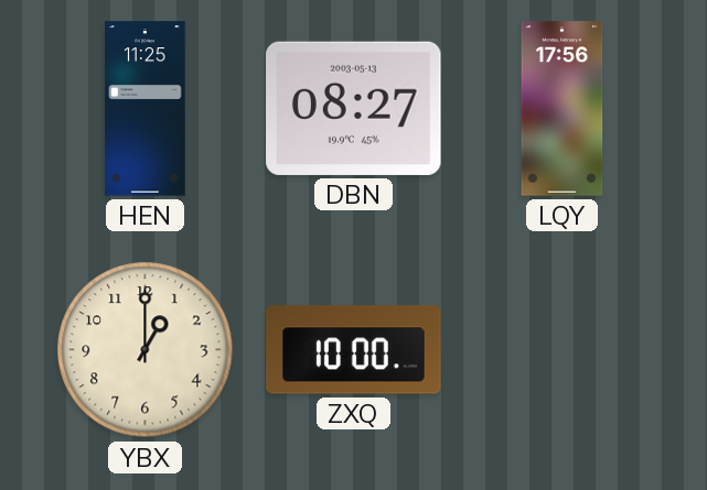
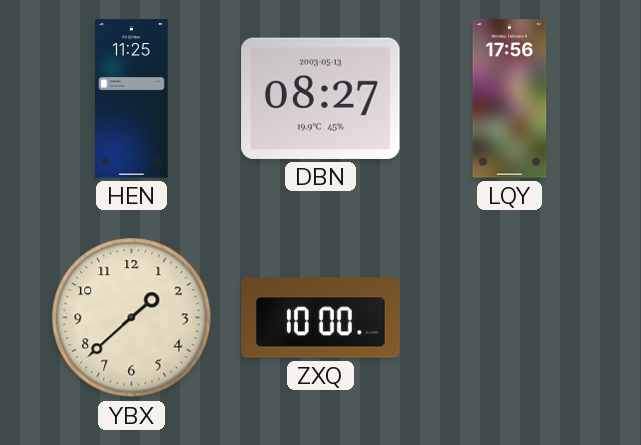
YBX: 1:00 -> 1:38
